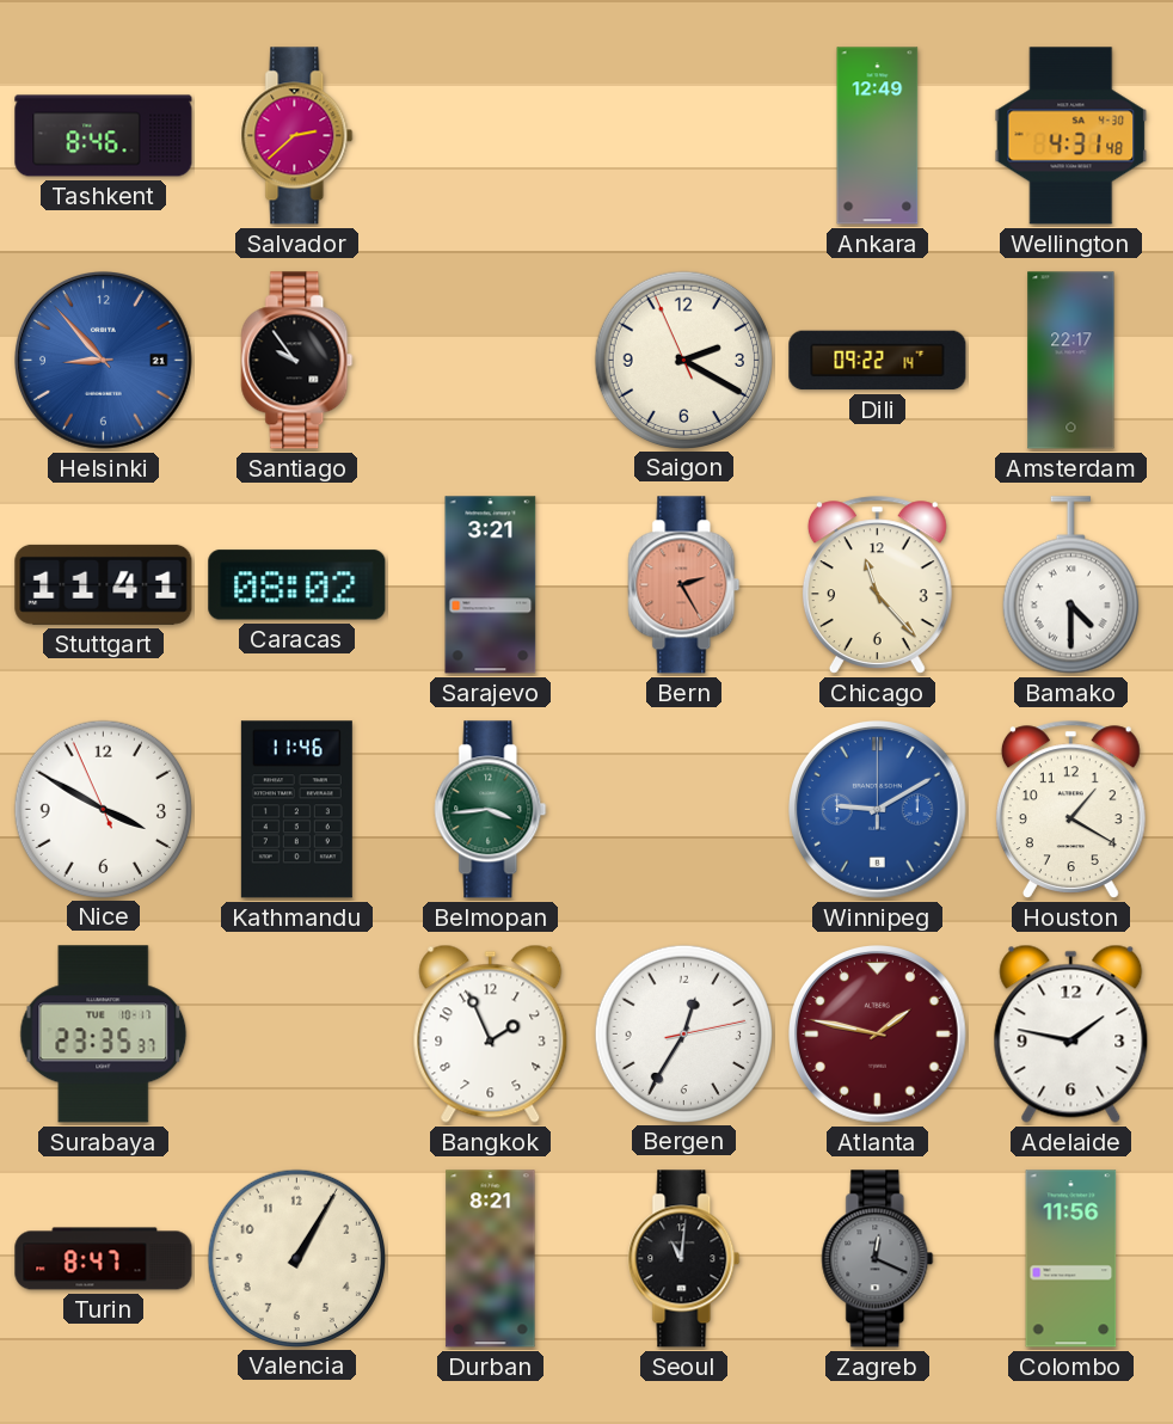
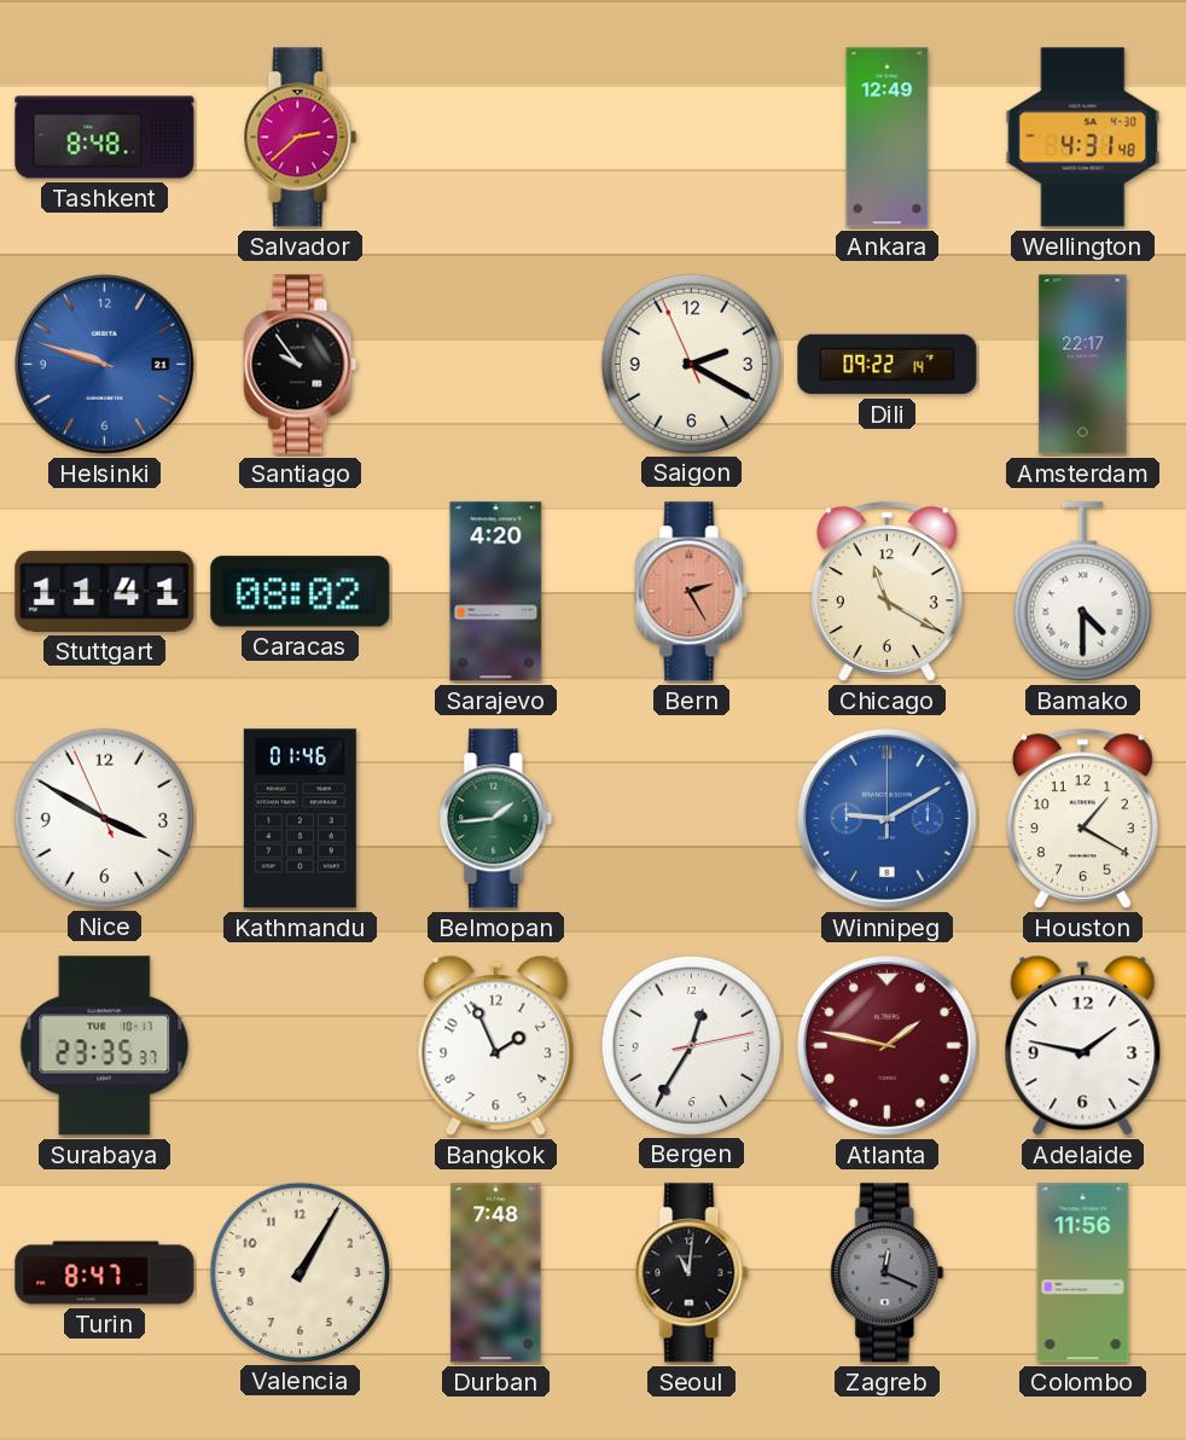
Tashkent: 8:46 -> 8:48
Helsinki: 8:53 -> 9:48
Sarajevo: 3:21 -> 4:20
Chicago: 11:23 -> 11:20
Kathmandu: 11:46 -> 01:46
Belmopan: 3:44 -> 1:44
Durban: 8:21 -> 7:48
